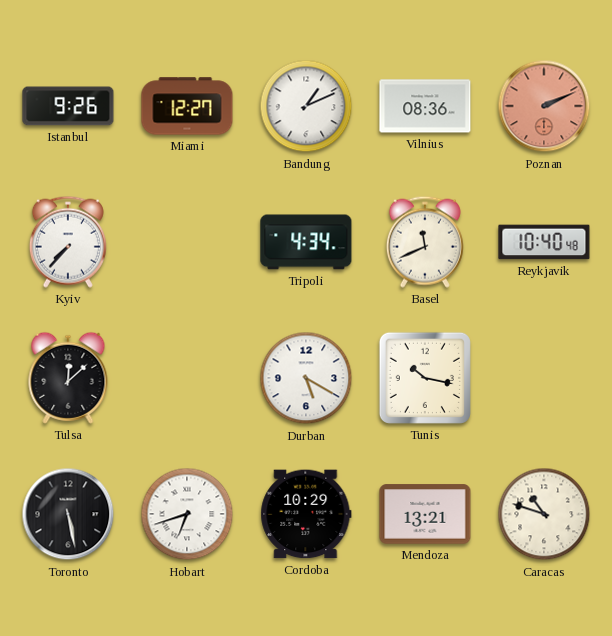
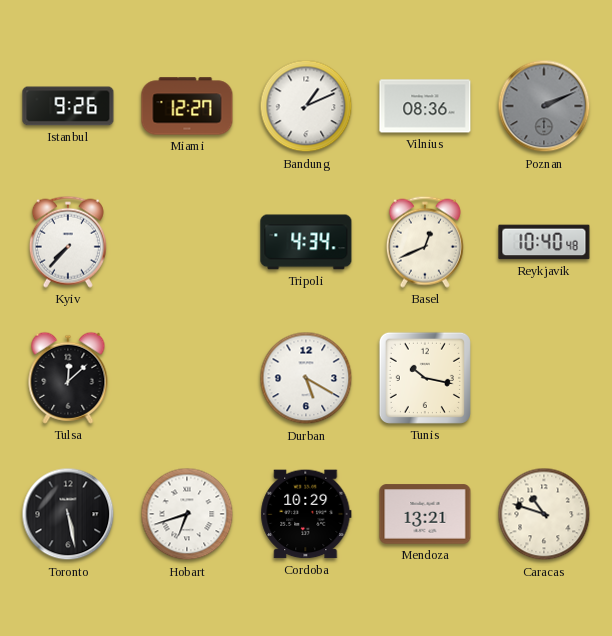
Poznan dial: salmon -> grey
Basel: 11:41 -> 12:41
